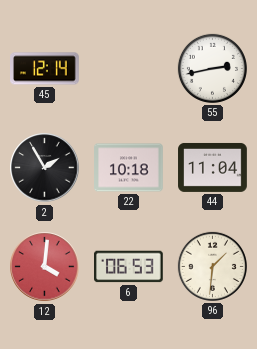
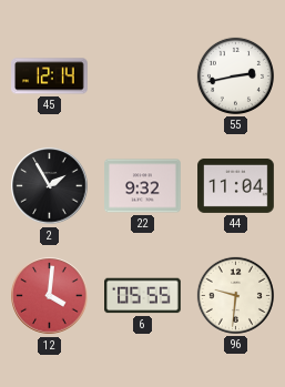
22: 10:18 -> 9:32
6: 06:53 -> 05:55
96: 1:31 -> 9:31
